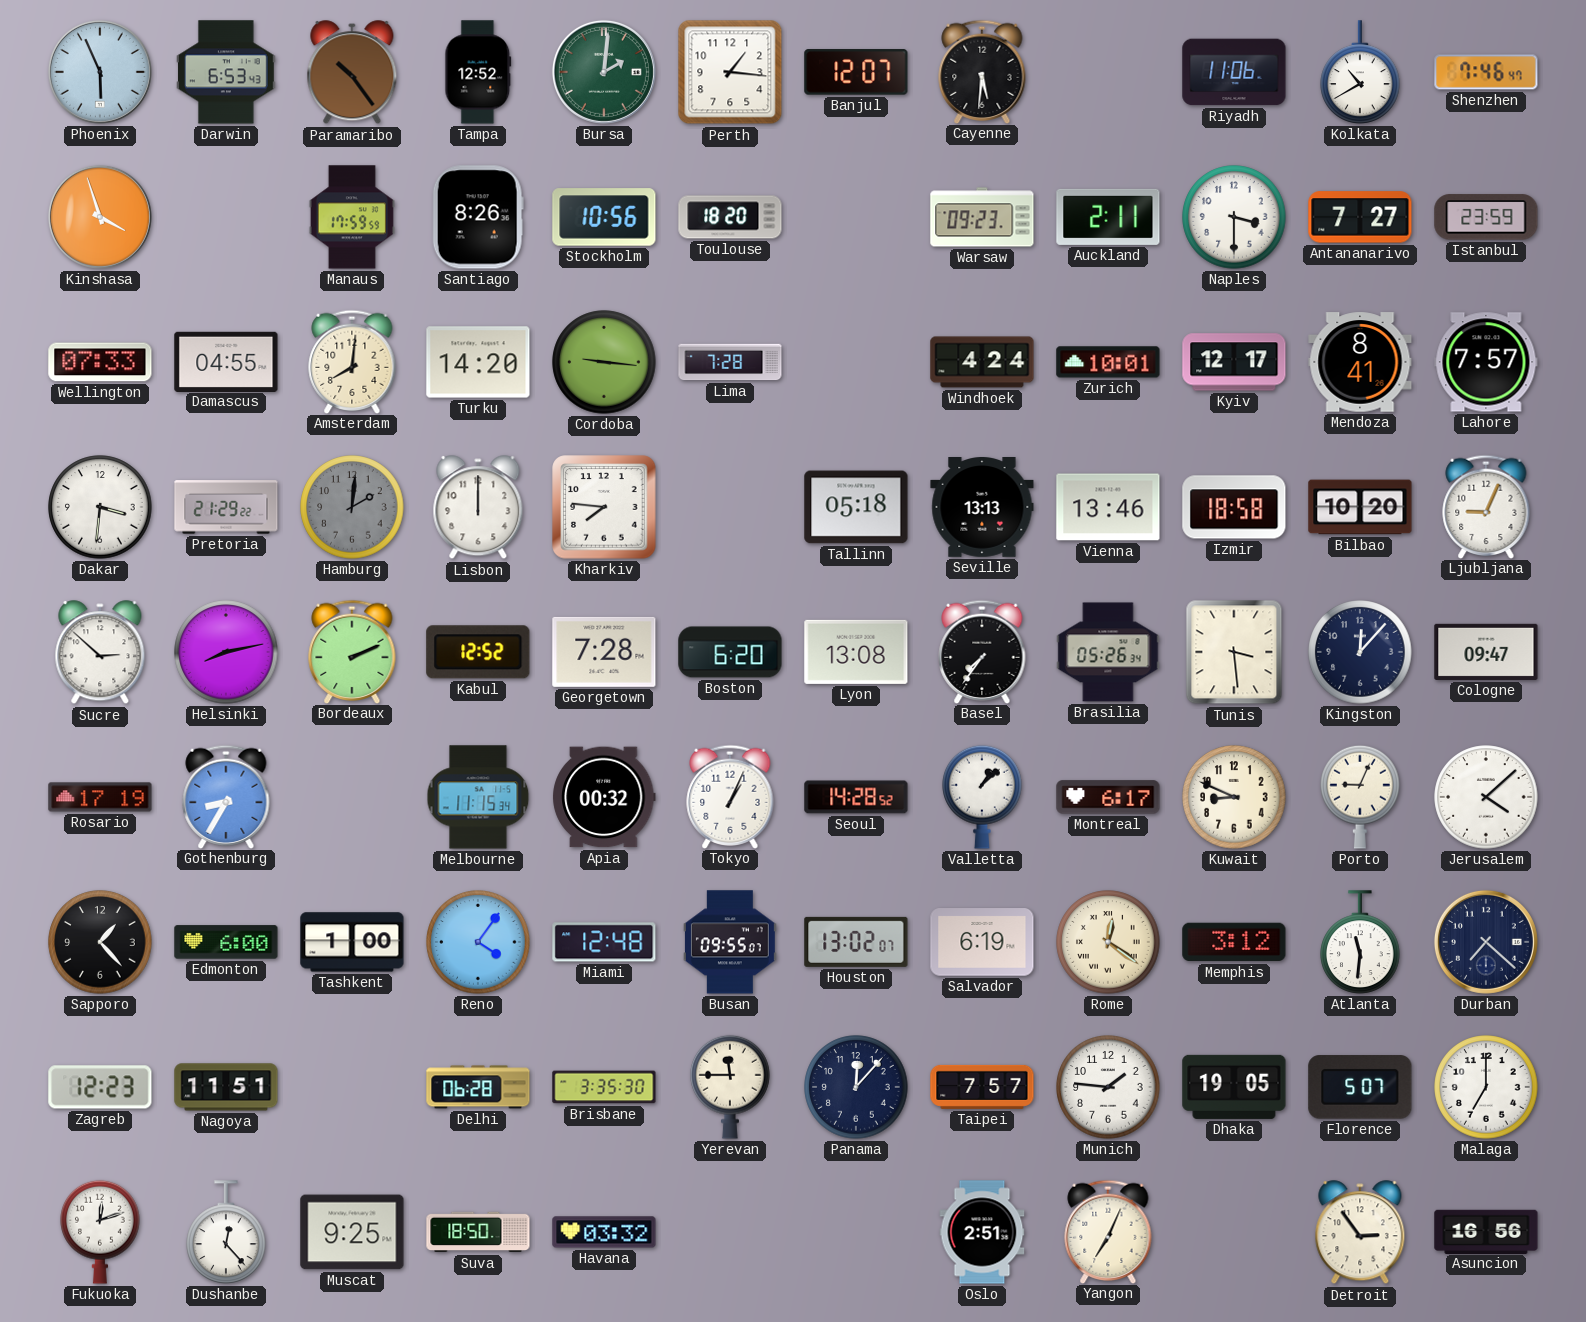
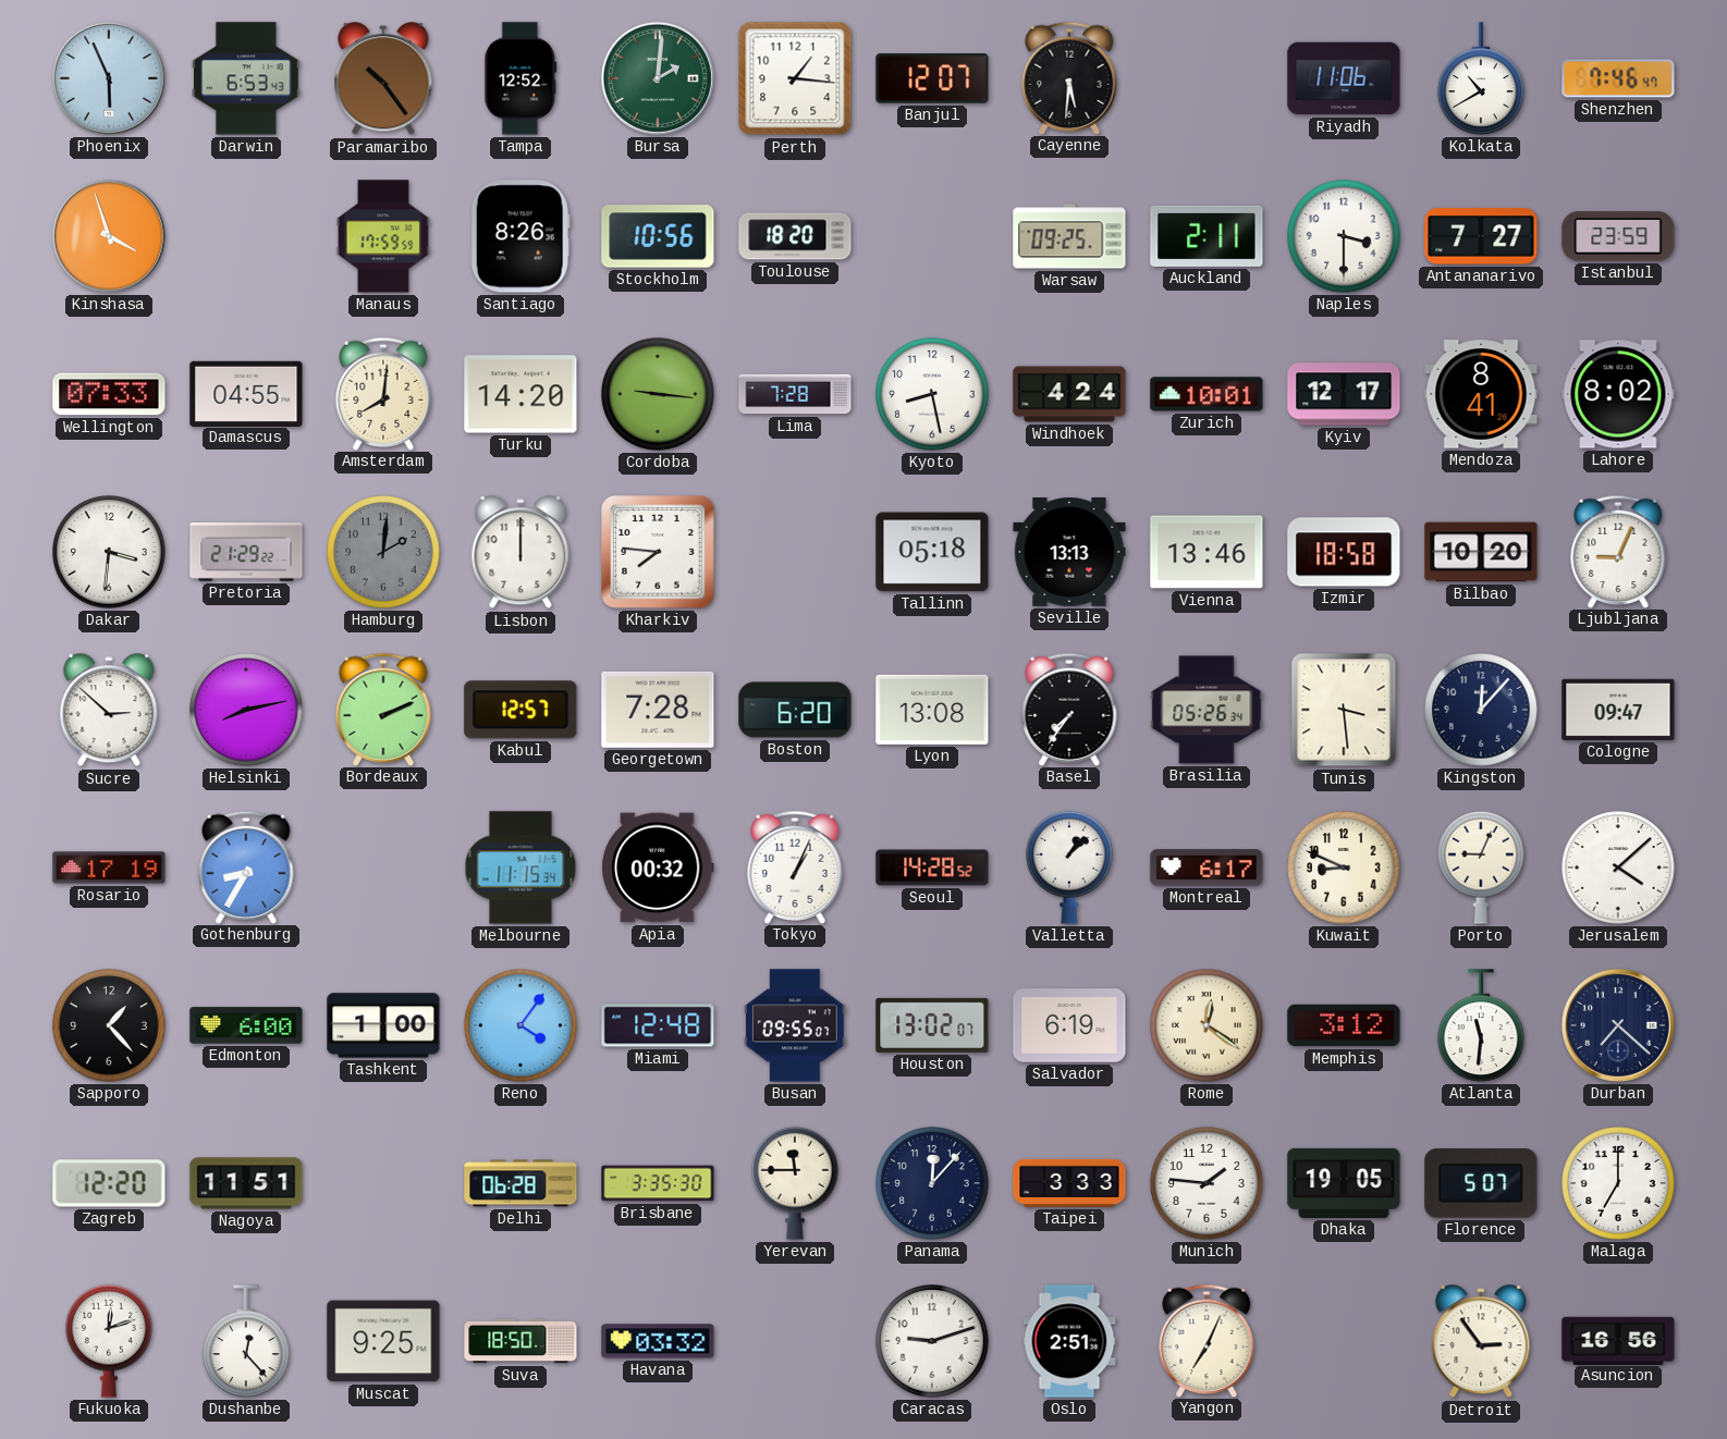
Warsaw: 09:23 -> 09:25
Kyoto: none -> 8:28
Lahore: 7:57 -> 8:02
Kabul: 12:52 -> 12:57
Zagreb: 12:23 -> 12:20
Taipei: 7:57 -> 3:33
Caracas: none -> 9:12
